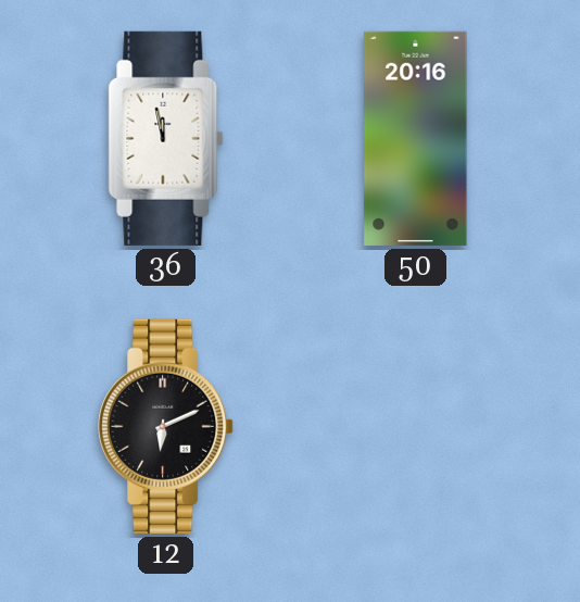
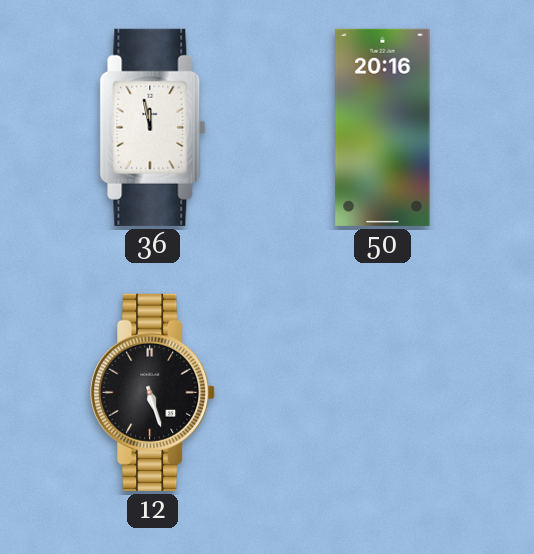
12: 6:11 -> 5:27
